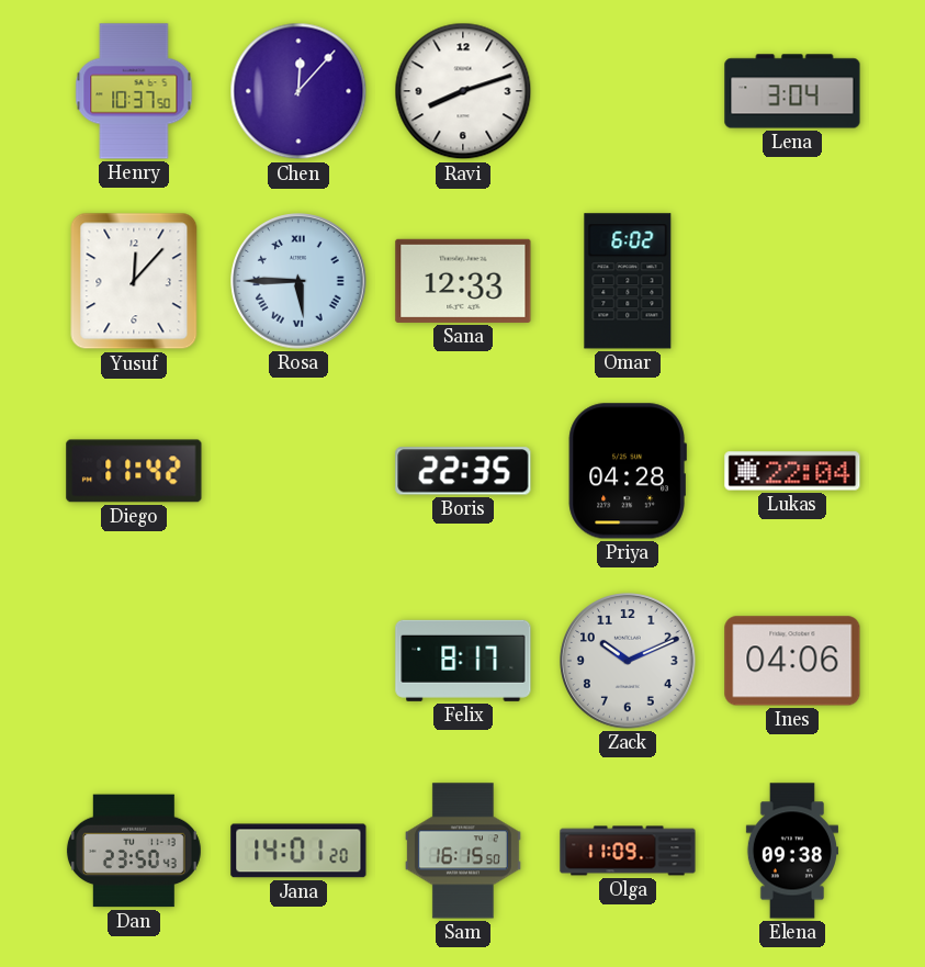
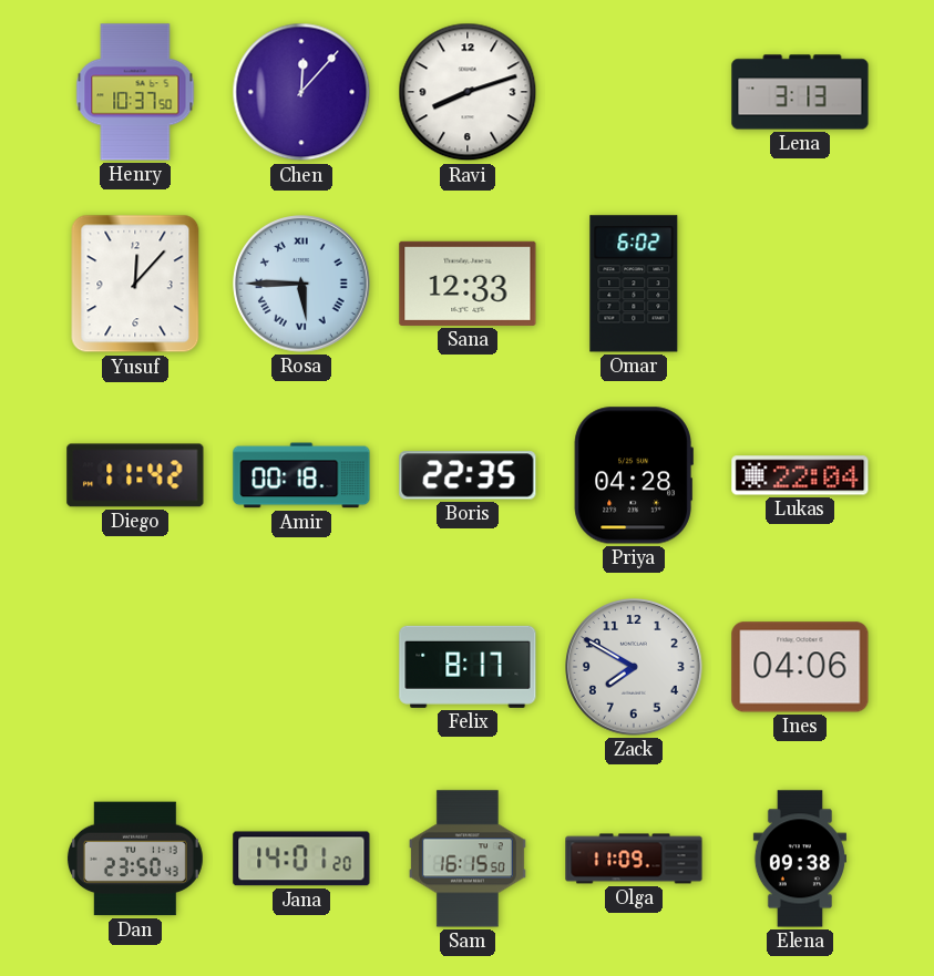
Lena: 3:04 -> 3:13
Amir: none -> 00:18
Zack: 10:11 -> 7:50
